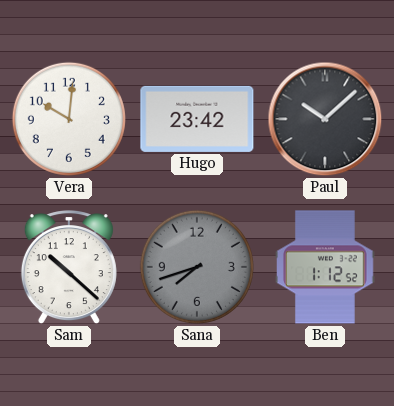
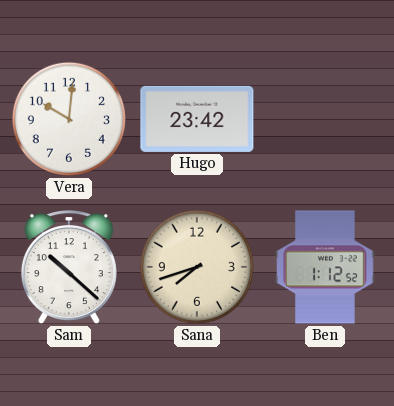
Paul: 10:08 -> none
Sana dial: grey -> cream
